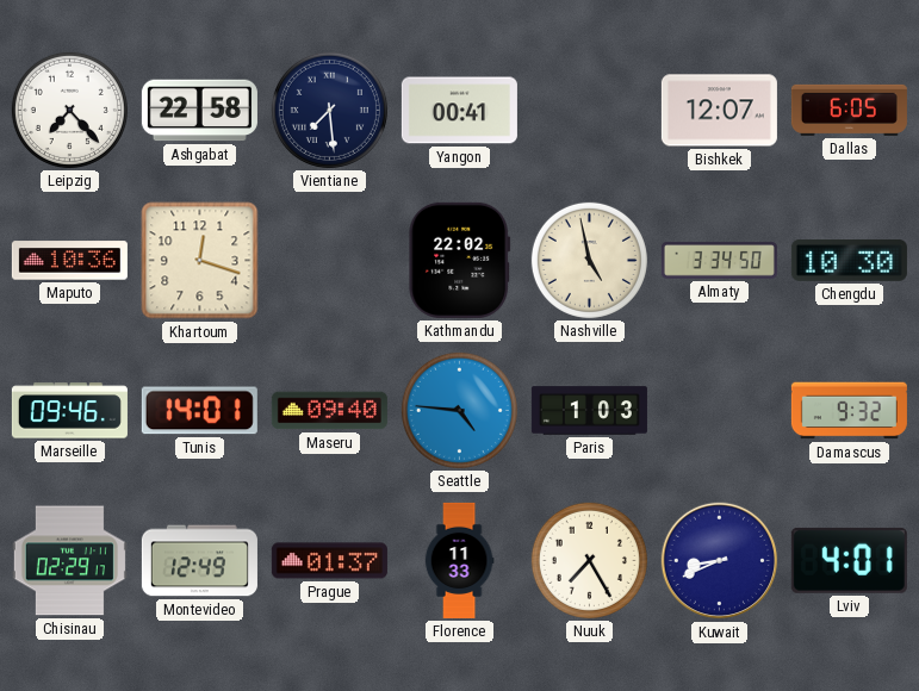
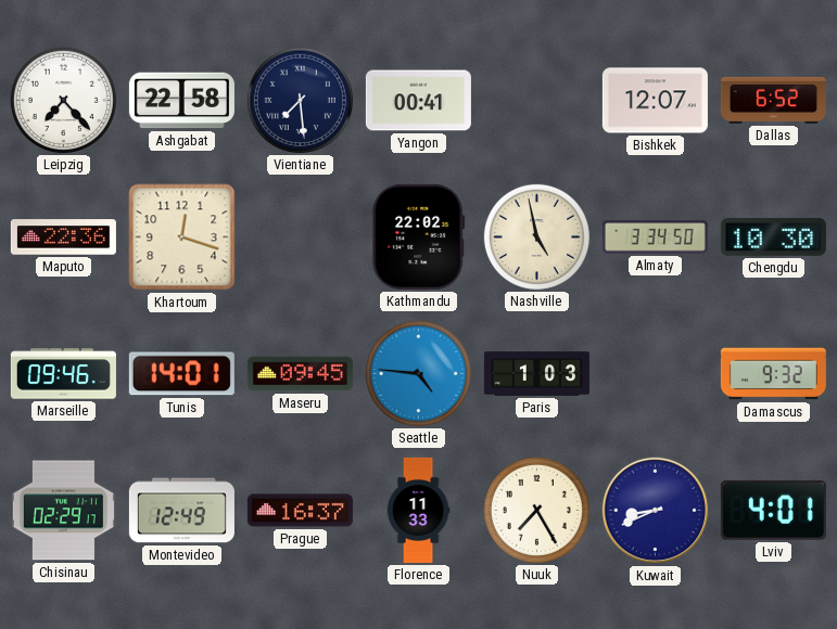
Dallas: 6:05 -> 6:52
Maputo: 10:36 -> 22:36
Maseru: 09:40 -> 09:45
Prague: 01:37 -> 16:37
